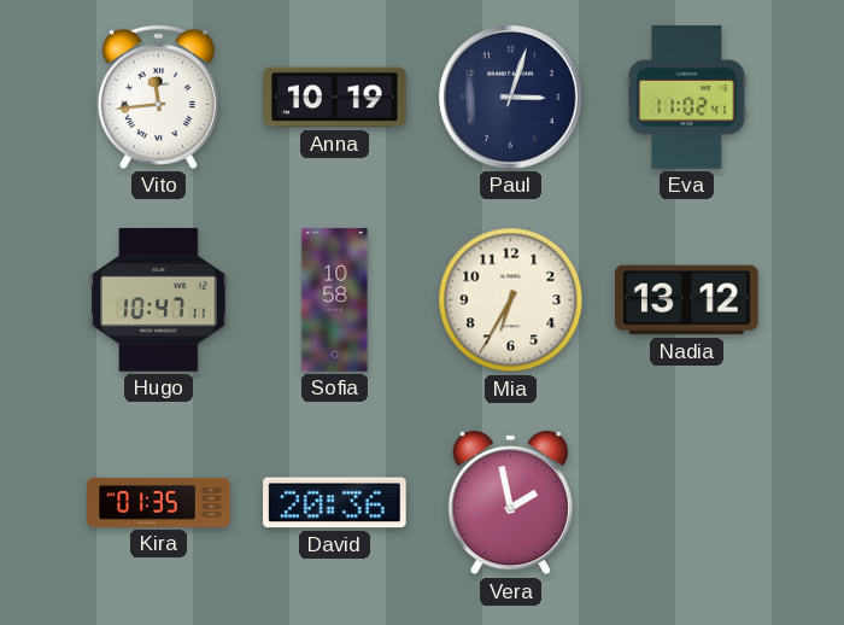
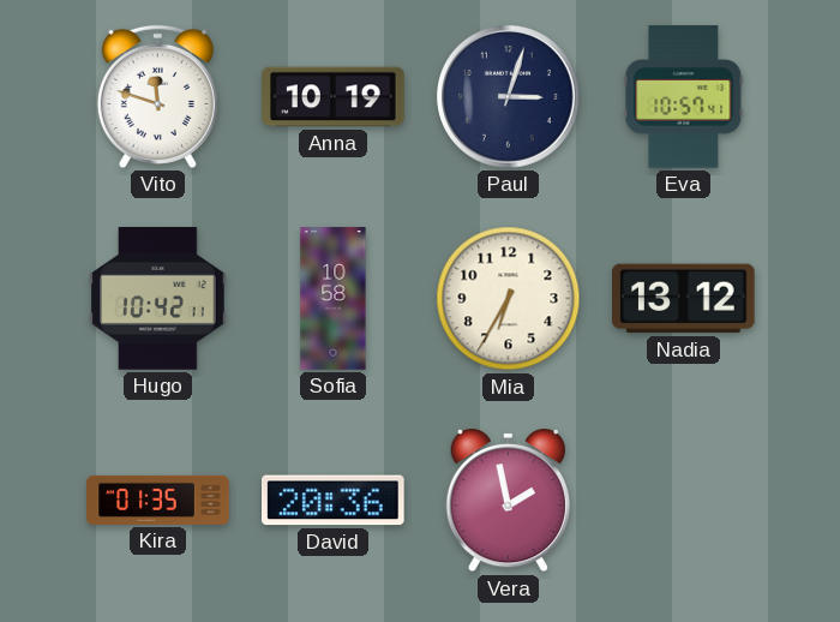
Vito: 11:44 -> 11:48
Eva: 11:02 -> 10:57
Hugo: 10:47 -> 10:42
